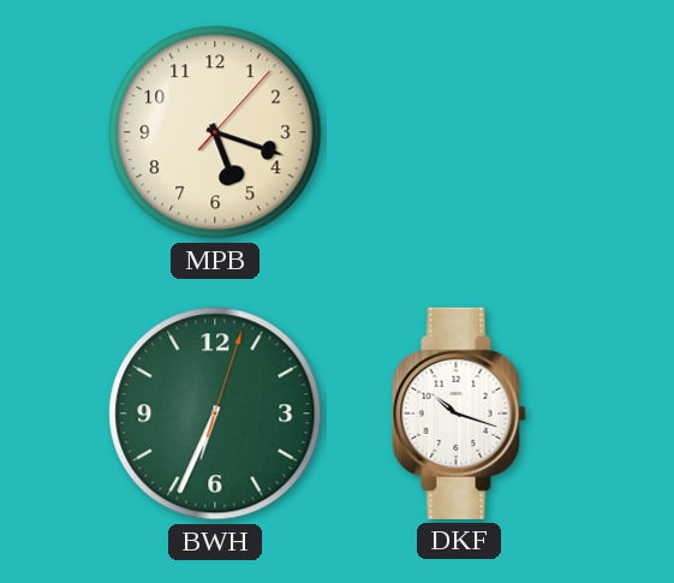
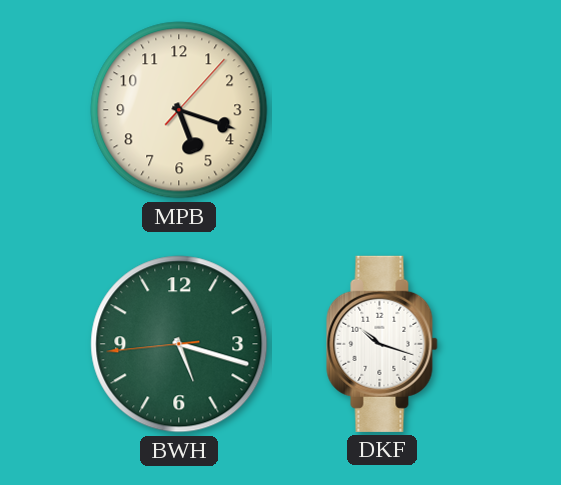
BWH: 6:34 -> 5:17
